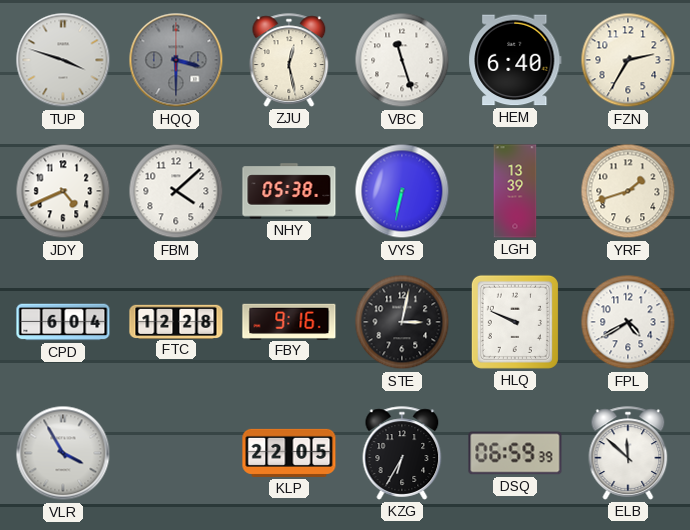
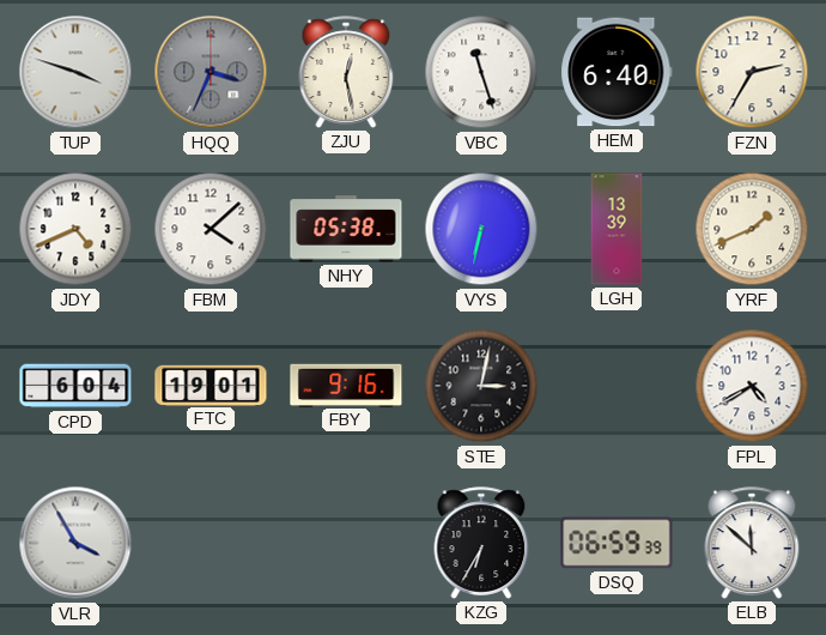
HQQ: 3:30 -> 3:34
YRF: 1:42 -> 1:41
FTC: 12:28 -> 19:01
HLQ: 9:49 -> none
KLP: 22:05 -> none
